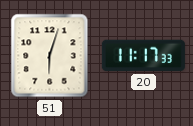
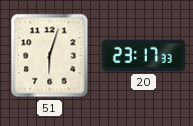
20: 11:17 -> 23:17
